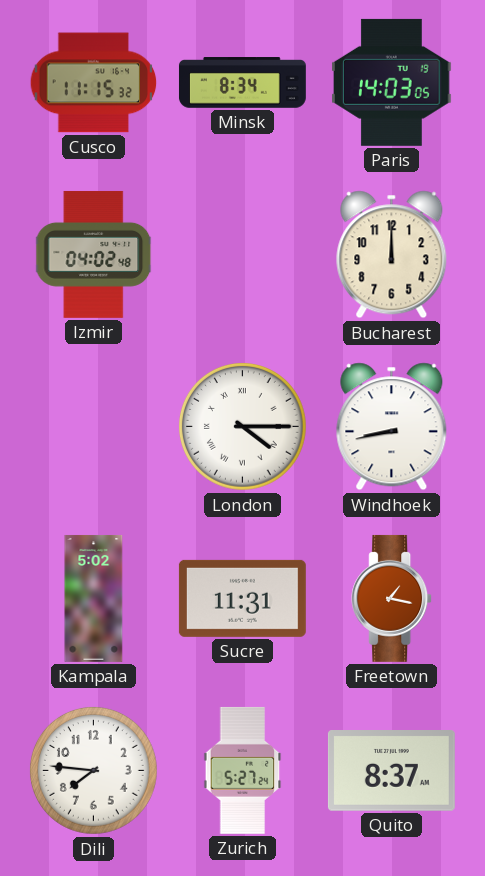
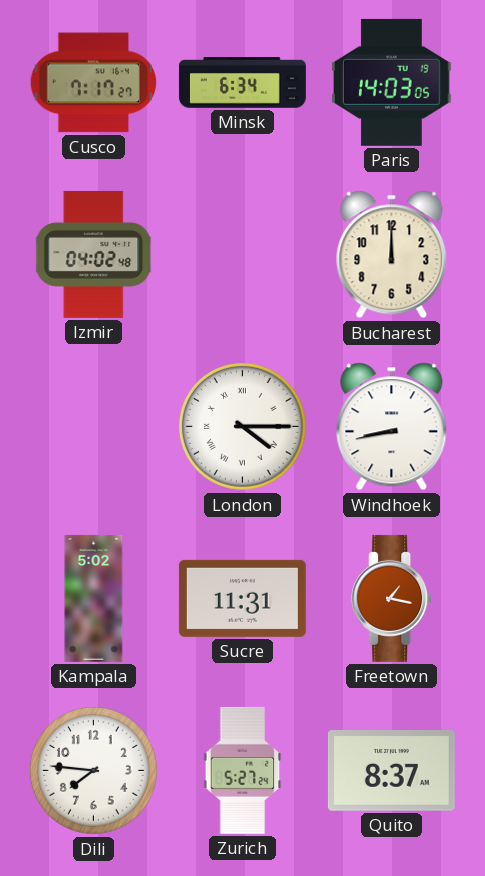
Cusco: 11:15 -> 7:17
Minsk: 8:34 -> 6:34
